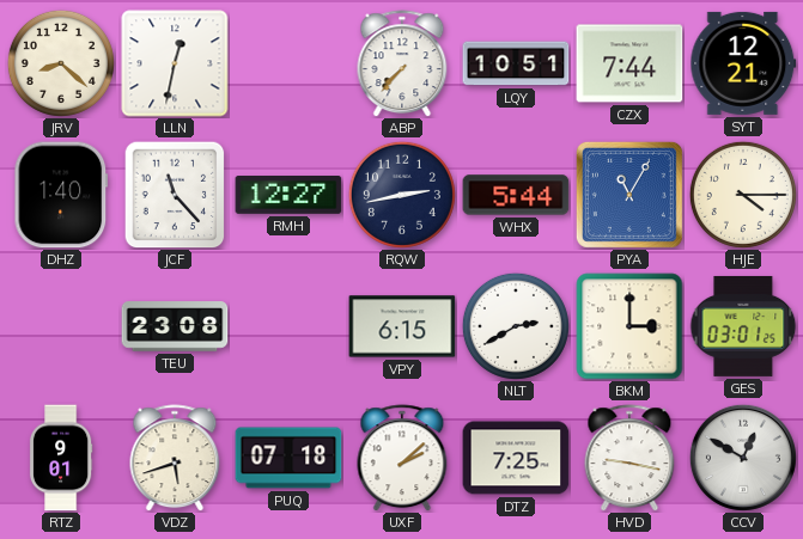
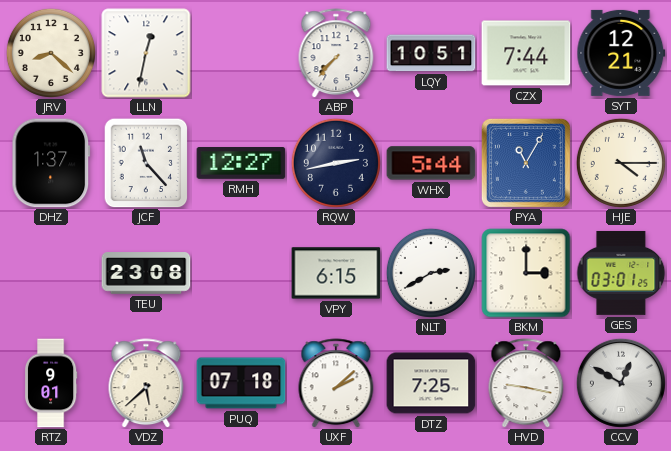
DHZ: 1:40 -> 1:37
VDZ: 5:42 -> 5:38
